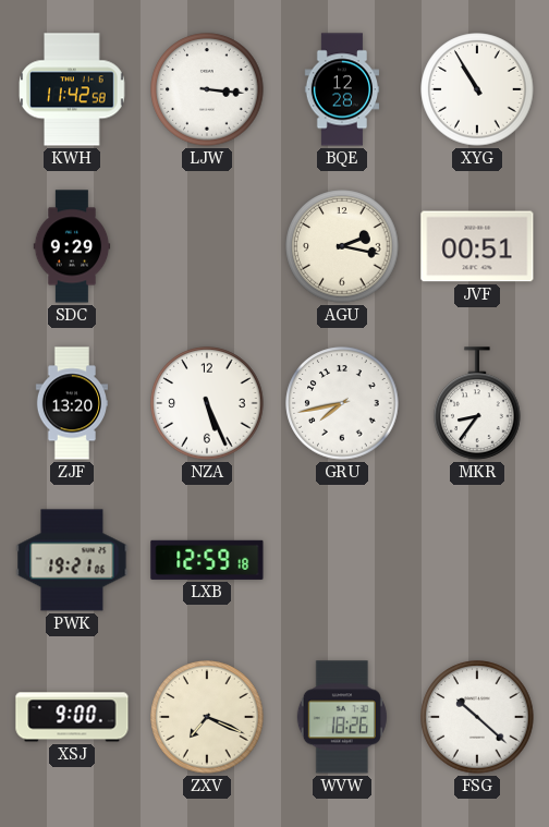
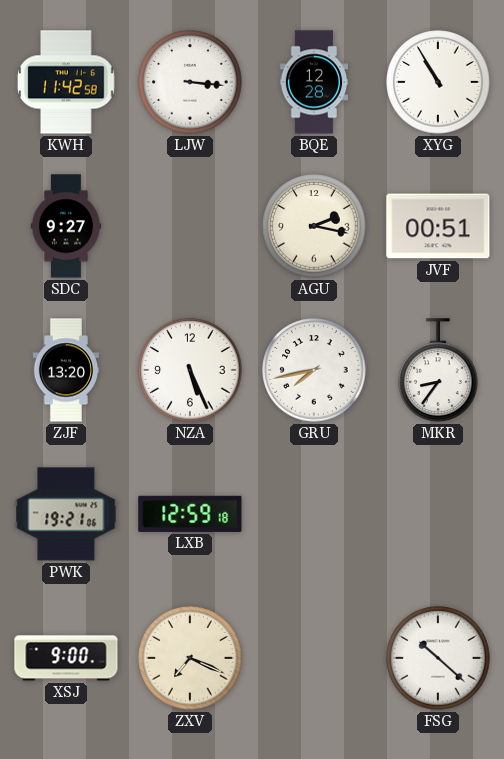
SDC: 9:29 -> 9:27
WVW: 18:26 -> none
